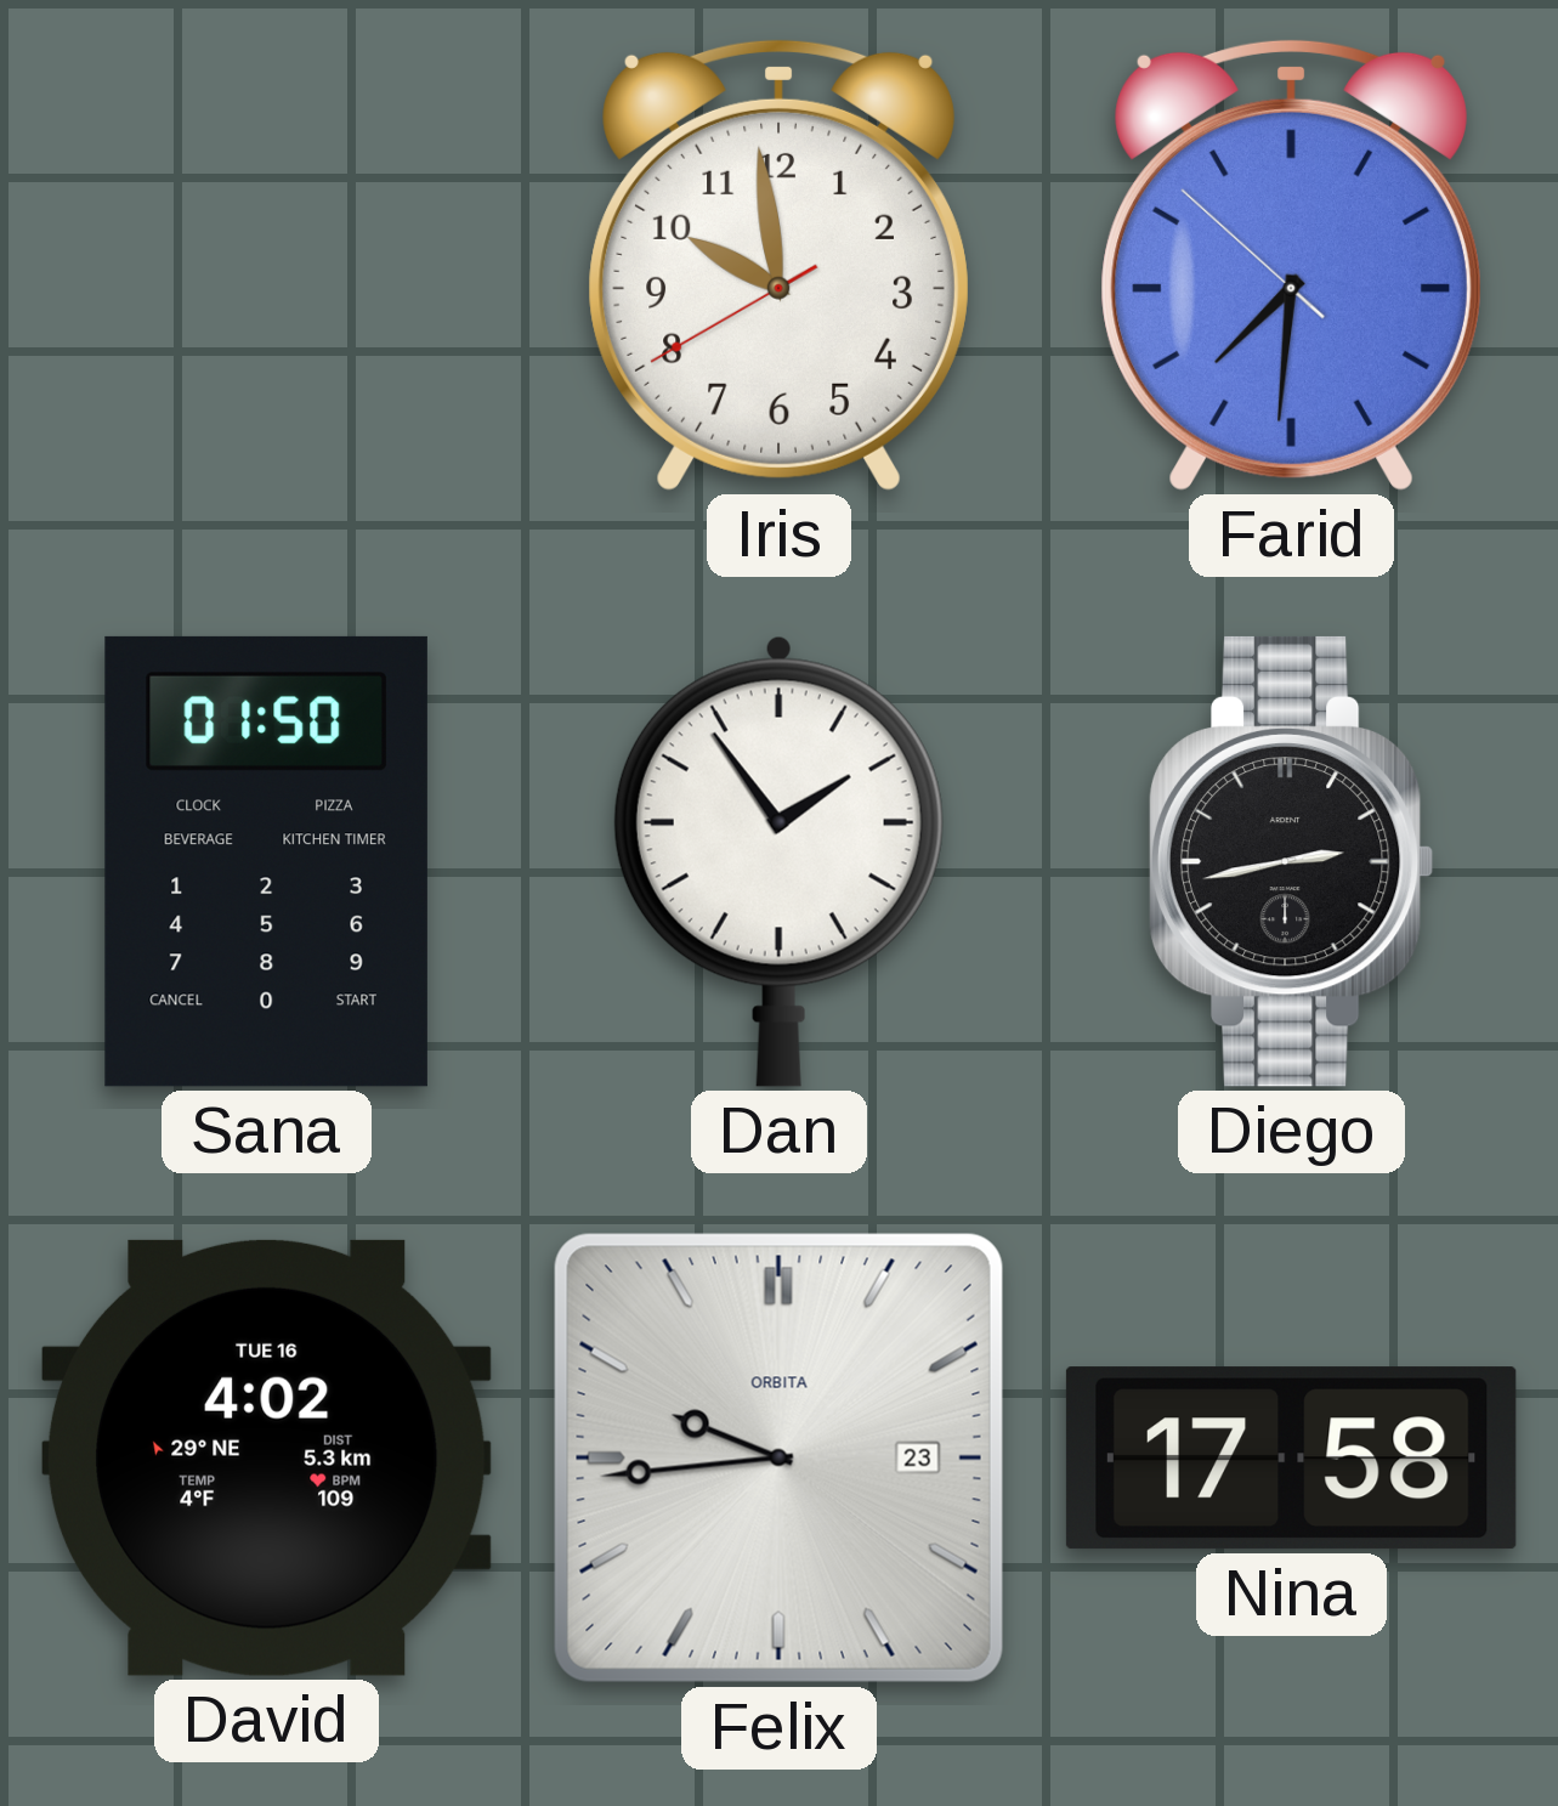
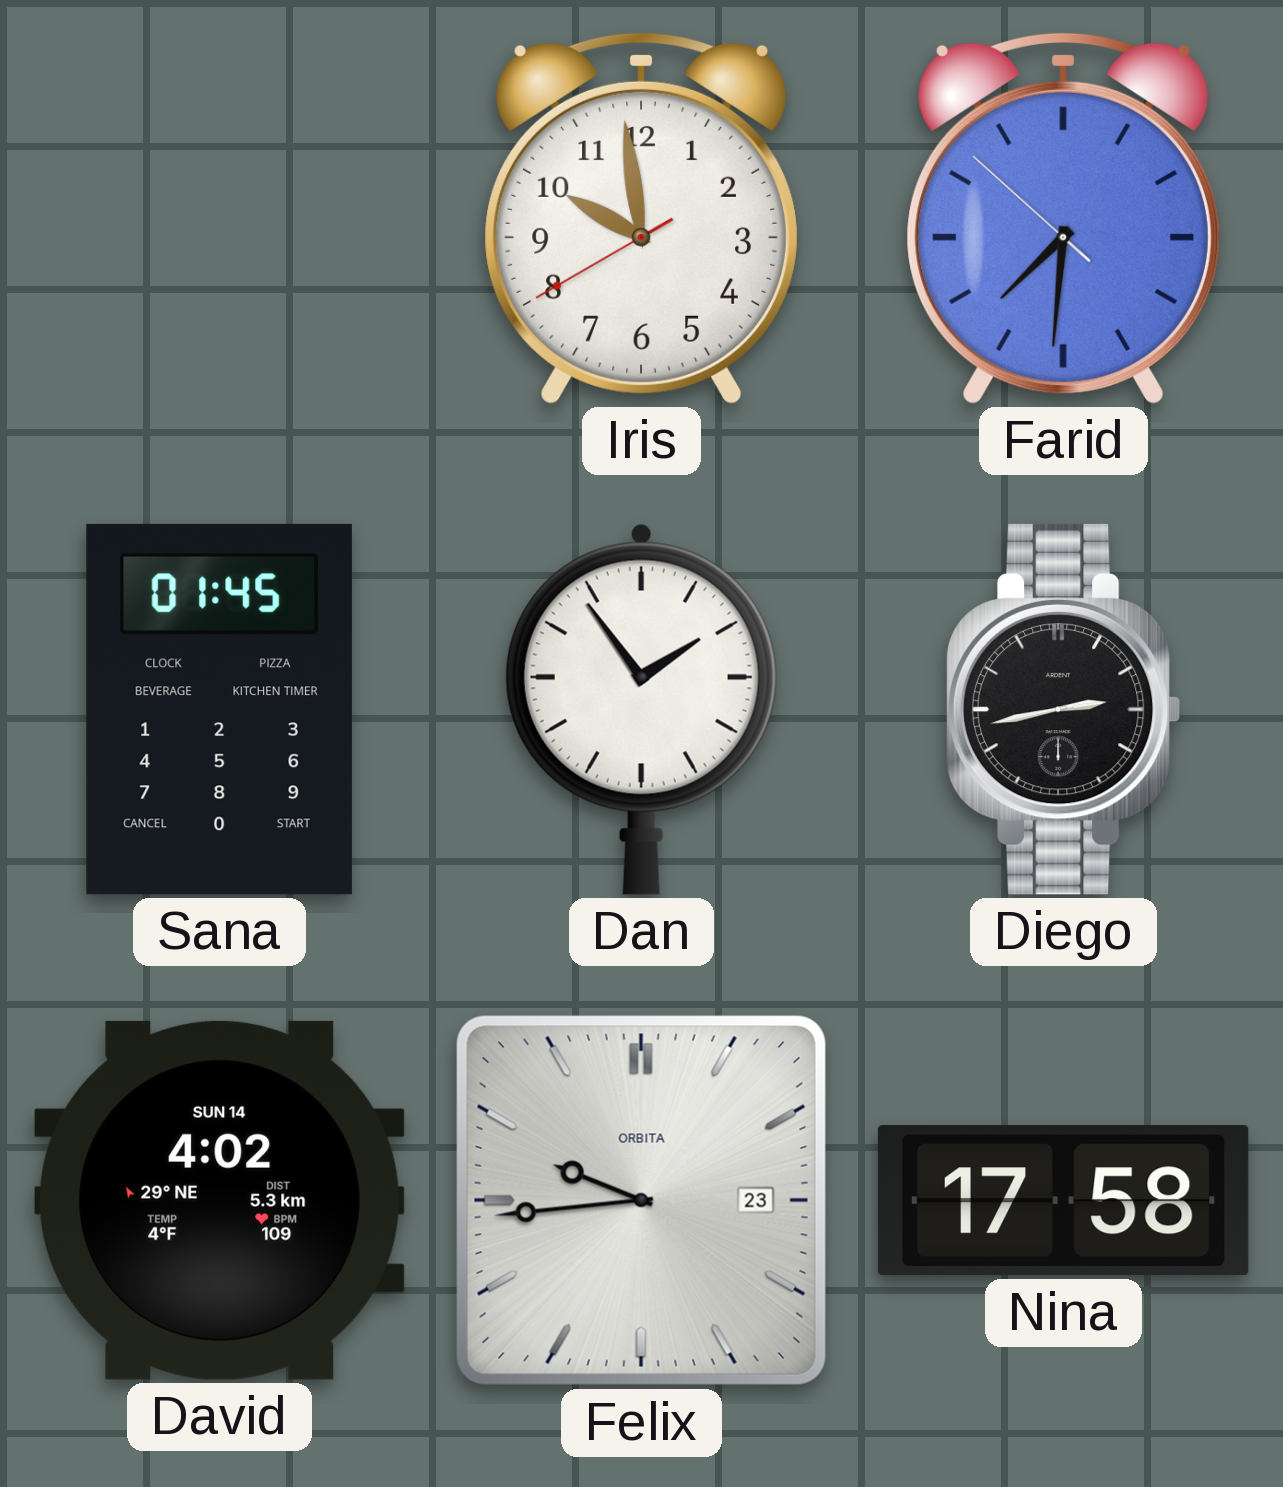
Sana: 01:50 -> 01:45
David date: TUE 16 -> SUN 14
